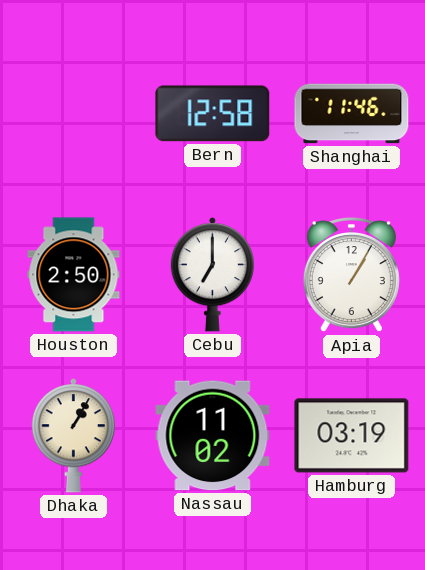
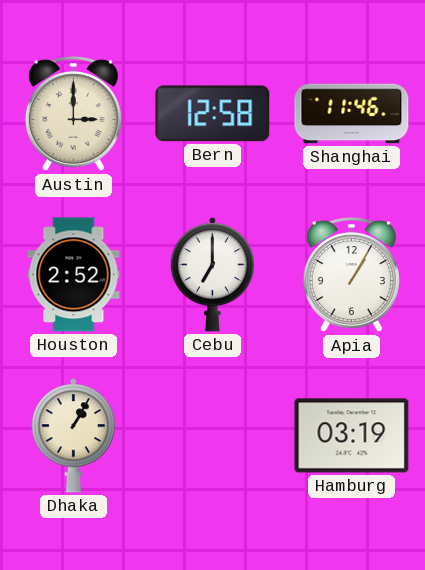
Austin: none -> 3:00
Houston: 2:50 -> 2:52
Nassau: 11:02 -> none
